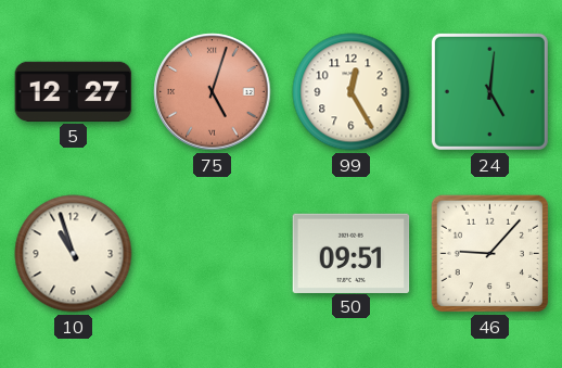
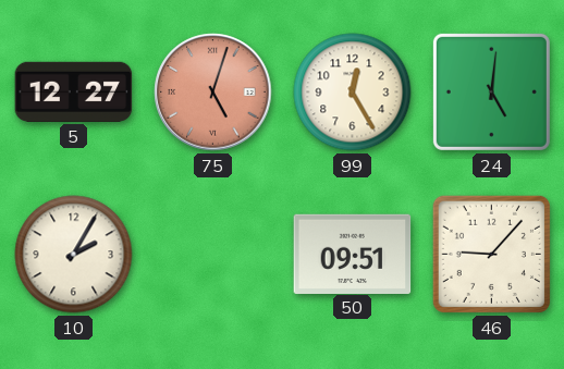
10: 10:57 -> 2:05
